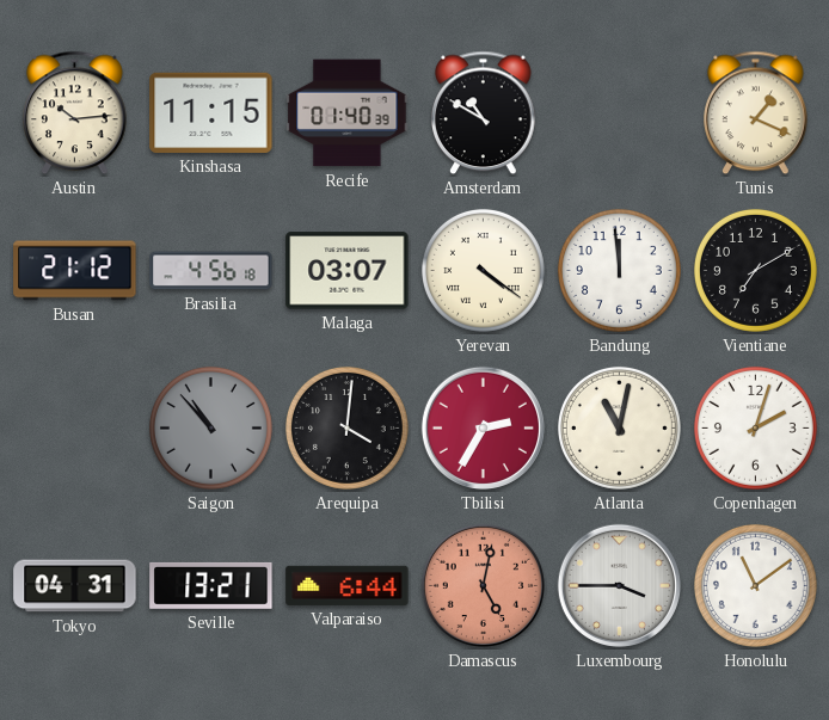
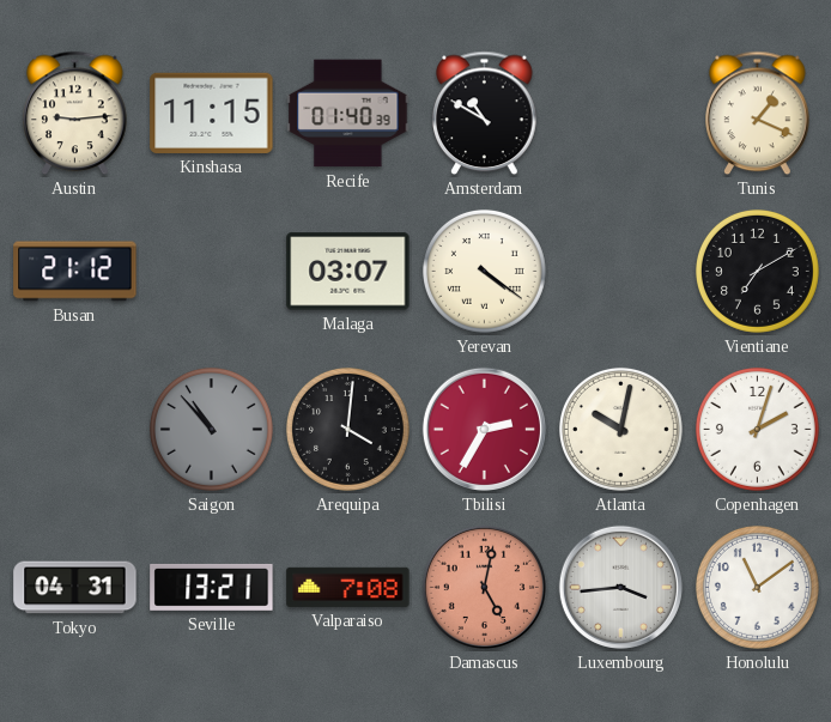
Austin: 10:14 -> 9:14
Brasilia: 4:56 -> none
Bandung: 11:59 -> none
Atlanta: 11:02 -> 10:02
Valparaiso: 6:44 -> 7:08
Luxembourg: 3:45 -> 3:44
